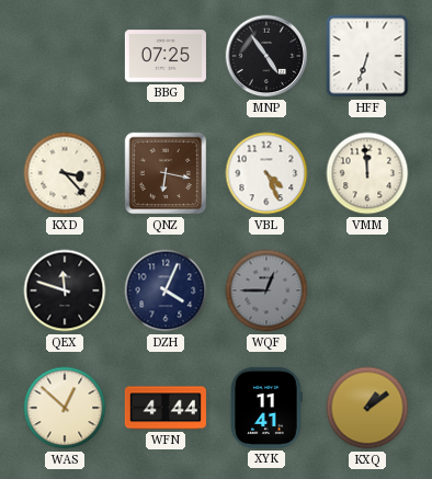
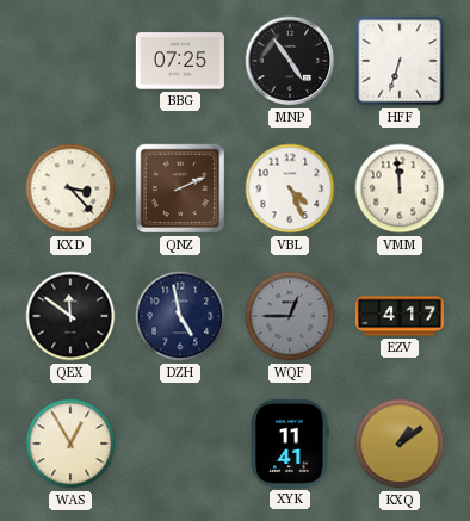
QNZ: 6:17 -> 2:11
QEX: 11:48 -> 11:51
DZH: 4:04 -> 4:58
EZV: none -> 4:17
WAS: 12:52 -> 12:55
WFN: 4:44 -> none
